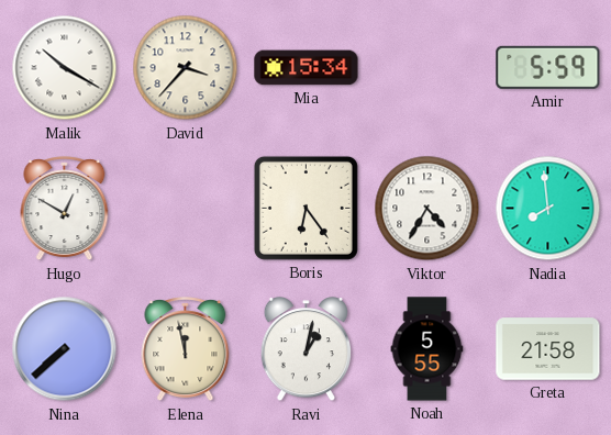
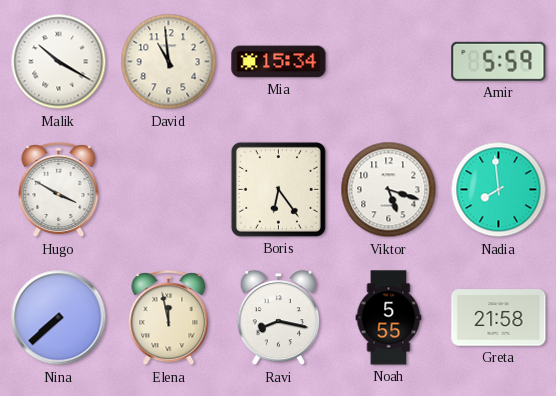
David: 3:37 -> 10:59
Hugo: 12:50 -> 3:50
Viktor: 4:35 -> 5:18
Ravi: 1:02 -> 8:17
